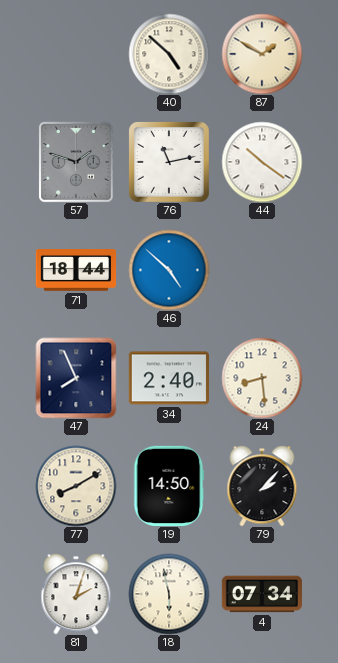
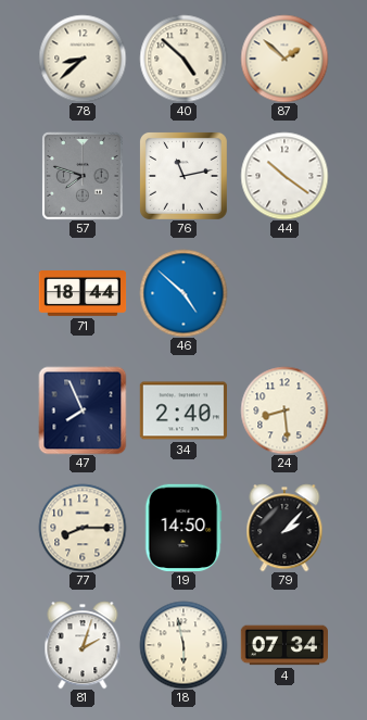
78: none -> 8:38
87: 1:50 -> 1:52
57: 1:48 -> 7:48
77: 8:10 -> 8:15
